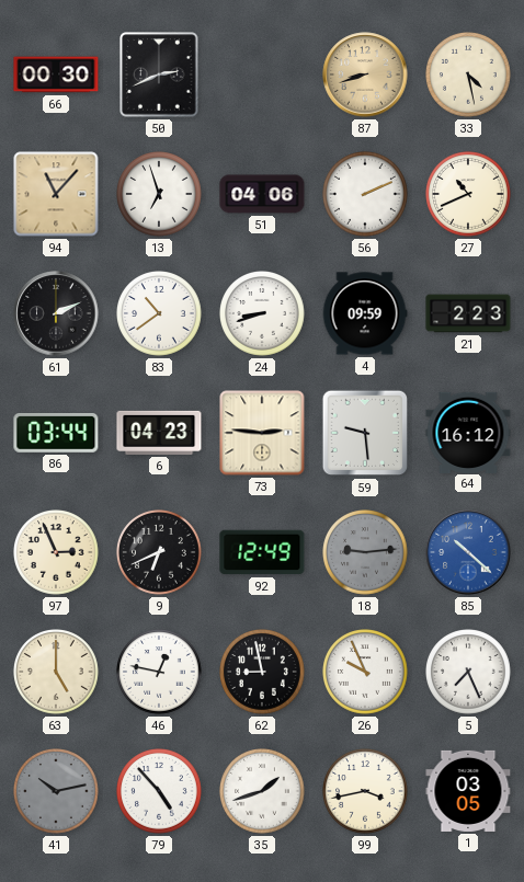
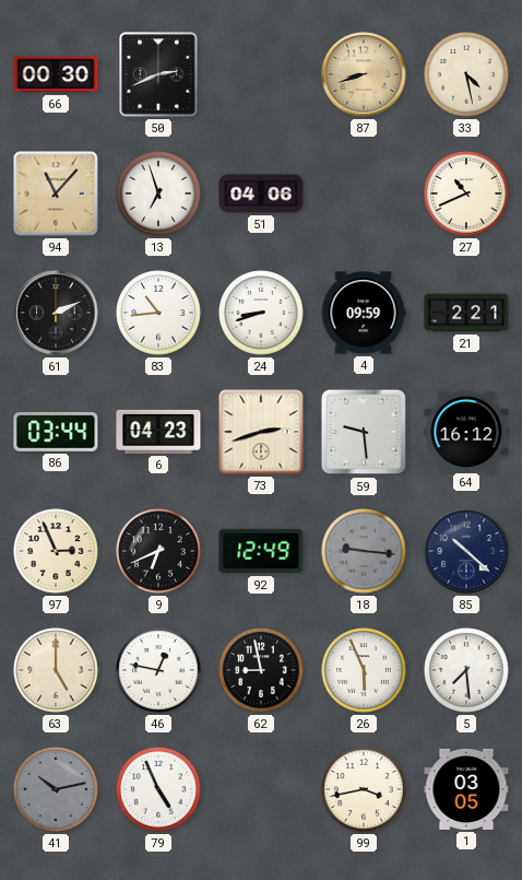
56: 2:11 -> none
83: 10:39 -> 10:44
21: 2:23 -> 2:21
73: 2:46 -> 2:42
18: 9:14 -> 9:16
85 dial: blue -> navy
26: 9:56 -> 5:56
5: 7:26 -> 7:29
79: 4:53 -> 4:56
35: 1:42 -> none
